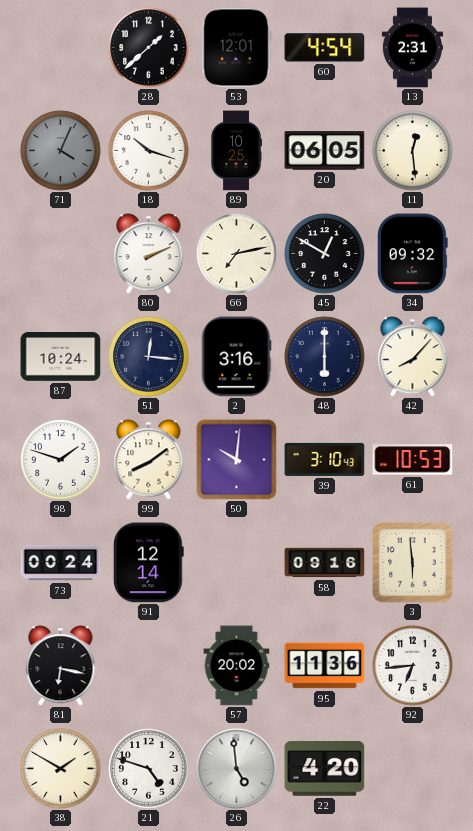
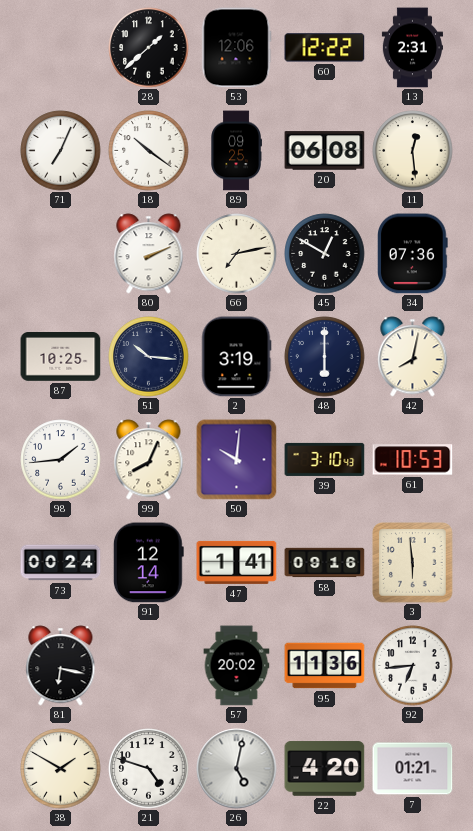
53: 12:01 -> 12:06
60: 4:54 -> 12:22
71: 4:04 -> 7:04
71 dial: grey -> white
18: 10:18 -> 10:21
89: 10:25 -> 09:25
20: 06:05 -> 06:08
34: 09:32 -> 07:36
87: 10:24 -> 10:25
51: 12:16 -> 10:16
2: 3:16 -> 3:19
42: 8:07 -> 8:02
98: 1:48 -> 1:44
99: 8:09 -> 8:04
47: none -> 1:41
26: 4:59 -> 5:02
7: none -> 01:21
